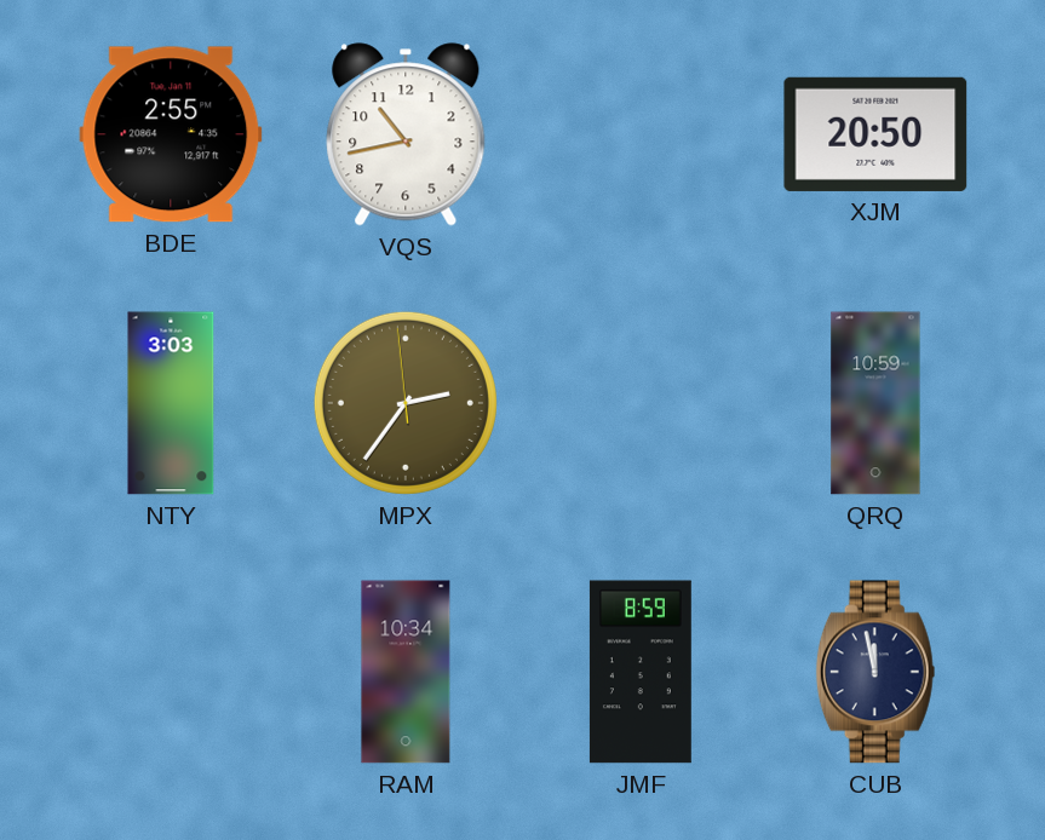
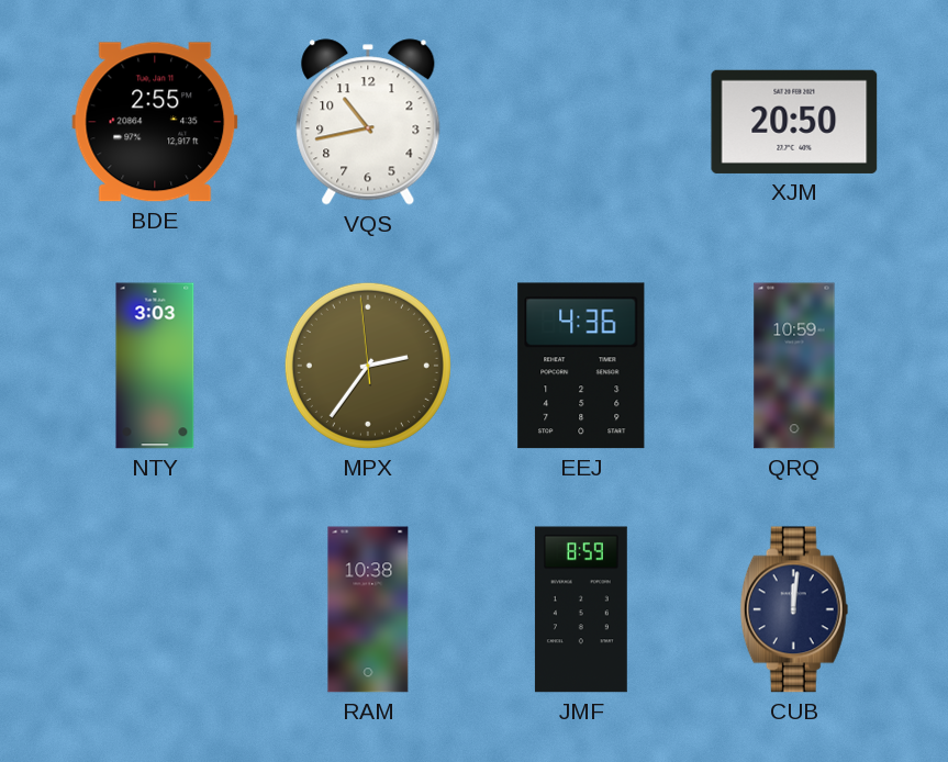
EEJ: none -> 4:36
RAM: 10:34 -> 10:38
CUB: 11:58 -> 12:01
